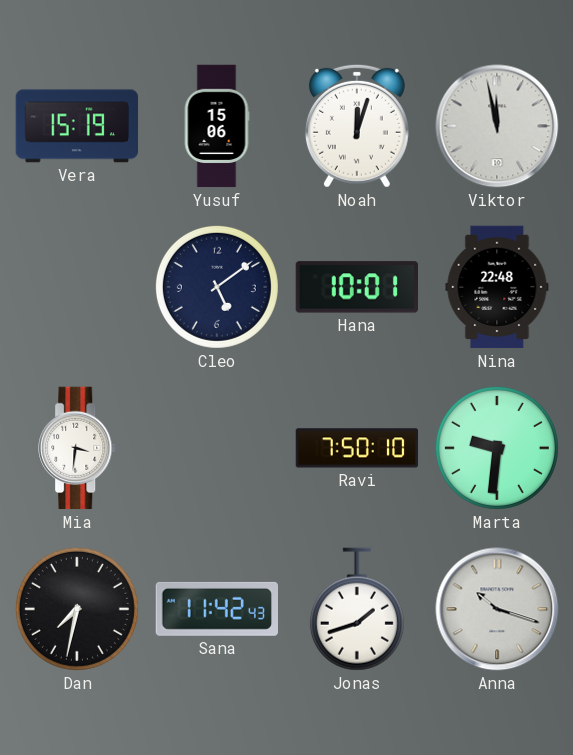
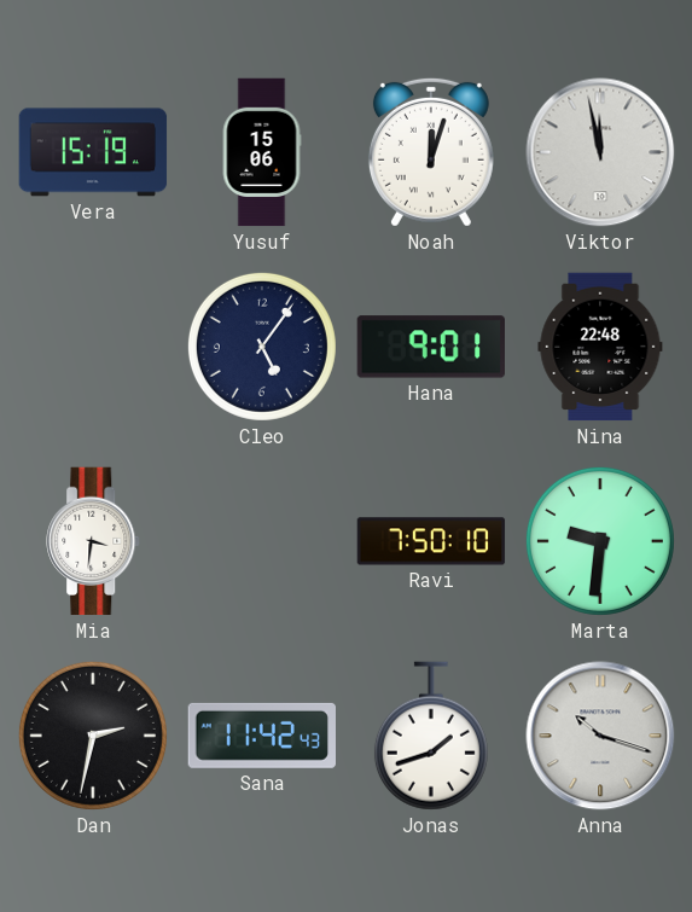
Cleo: 5:09 -> 5:06
Hana: 10:01 -> 9:01
Dan: 7:32 -> 2:32
